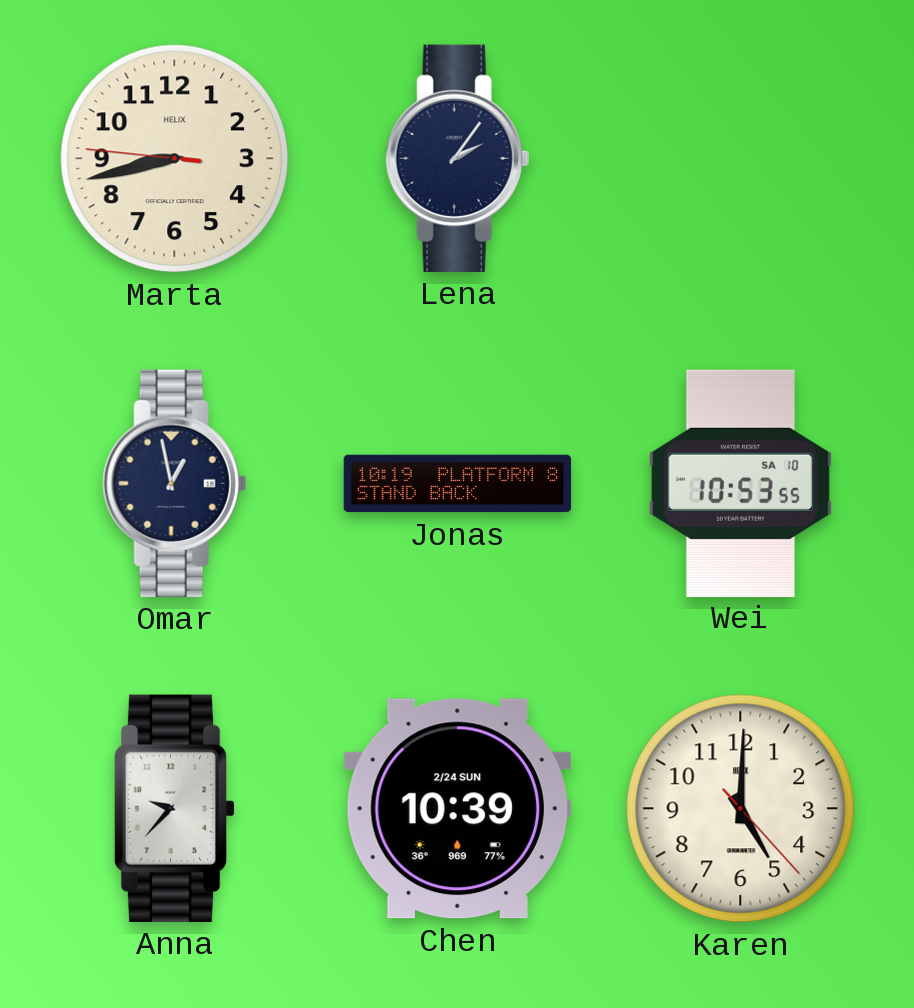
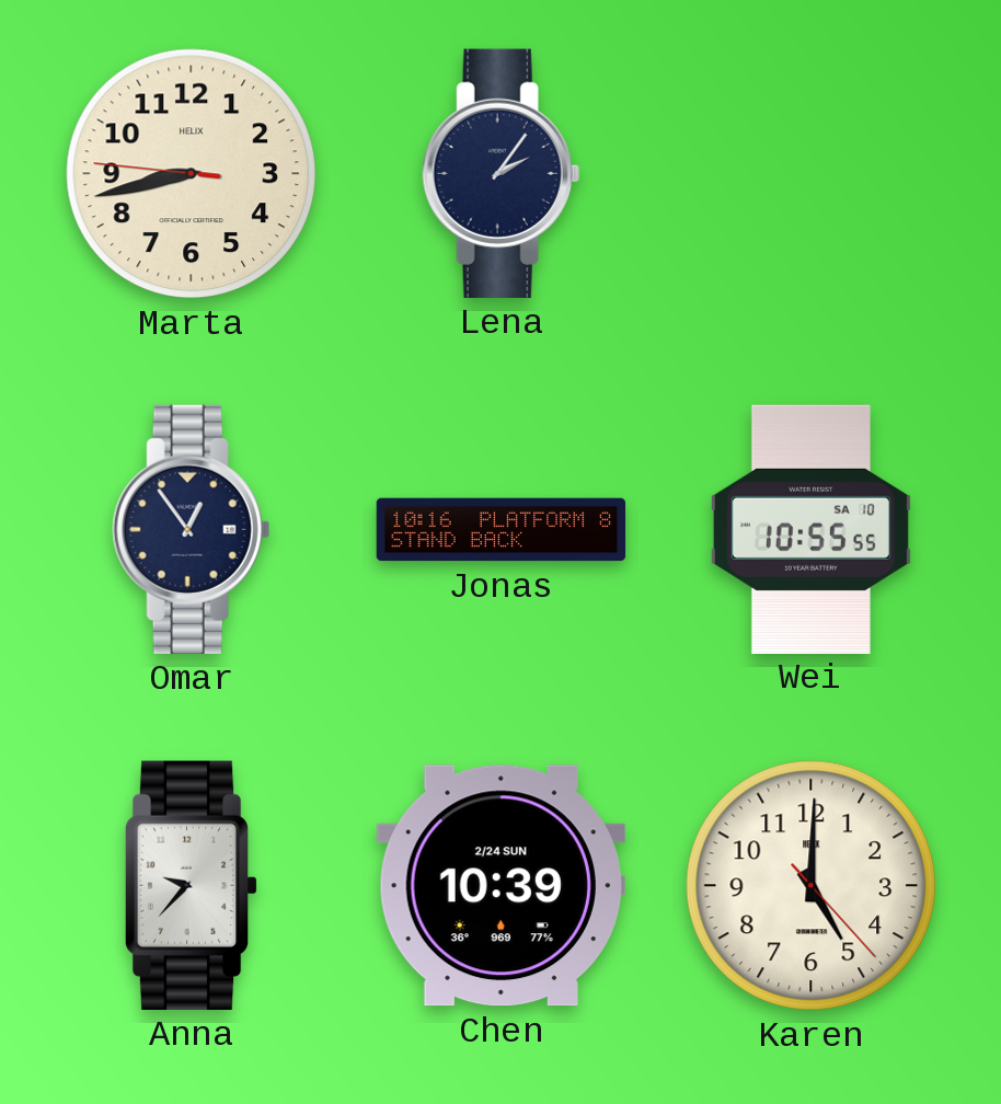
Omar: 12:58 -> 12:54
Jonas: 10:19 -> 10:16
Wei: 10:53 -> 10:55
